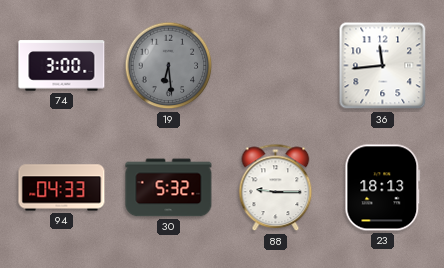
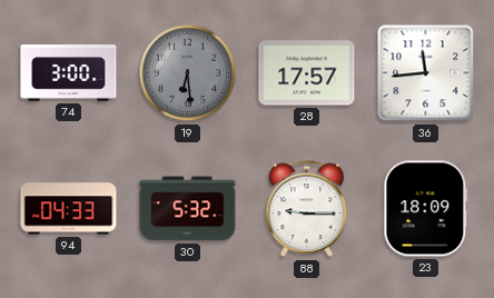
28: none -> 17:57
23: 18:13 -> 18:09
